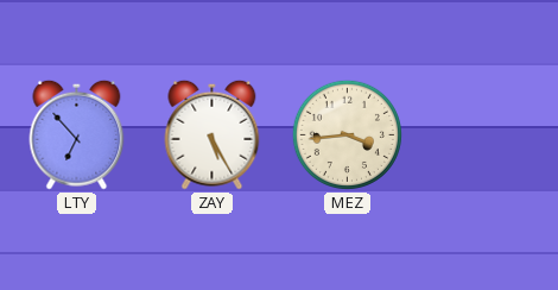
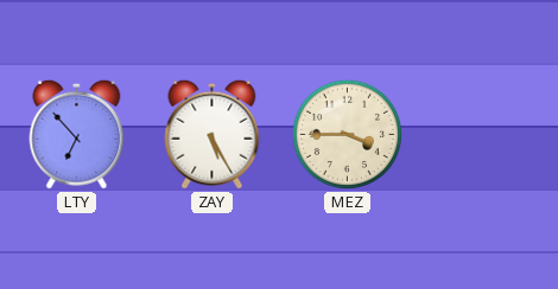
MEZ: 3:44 -> 3:45
